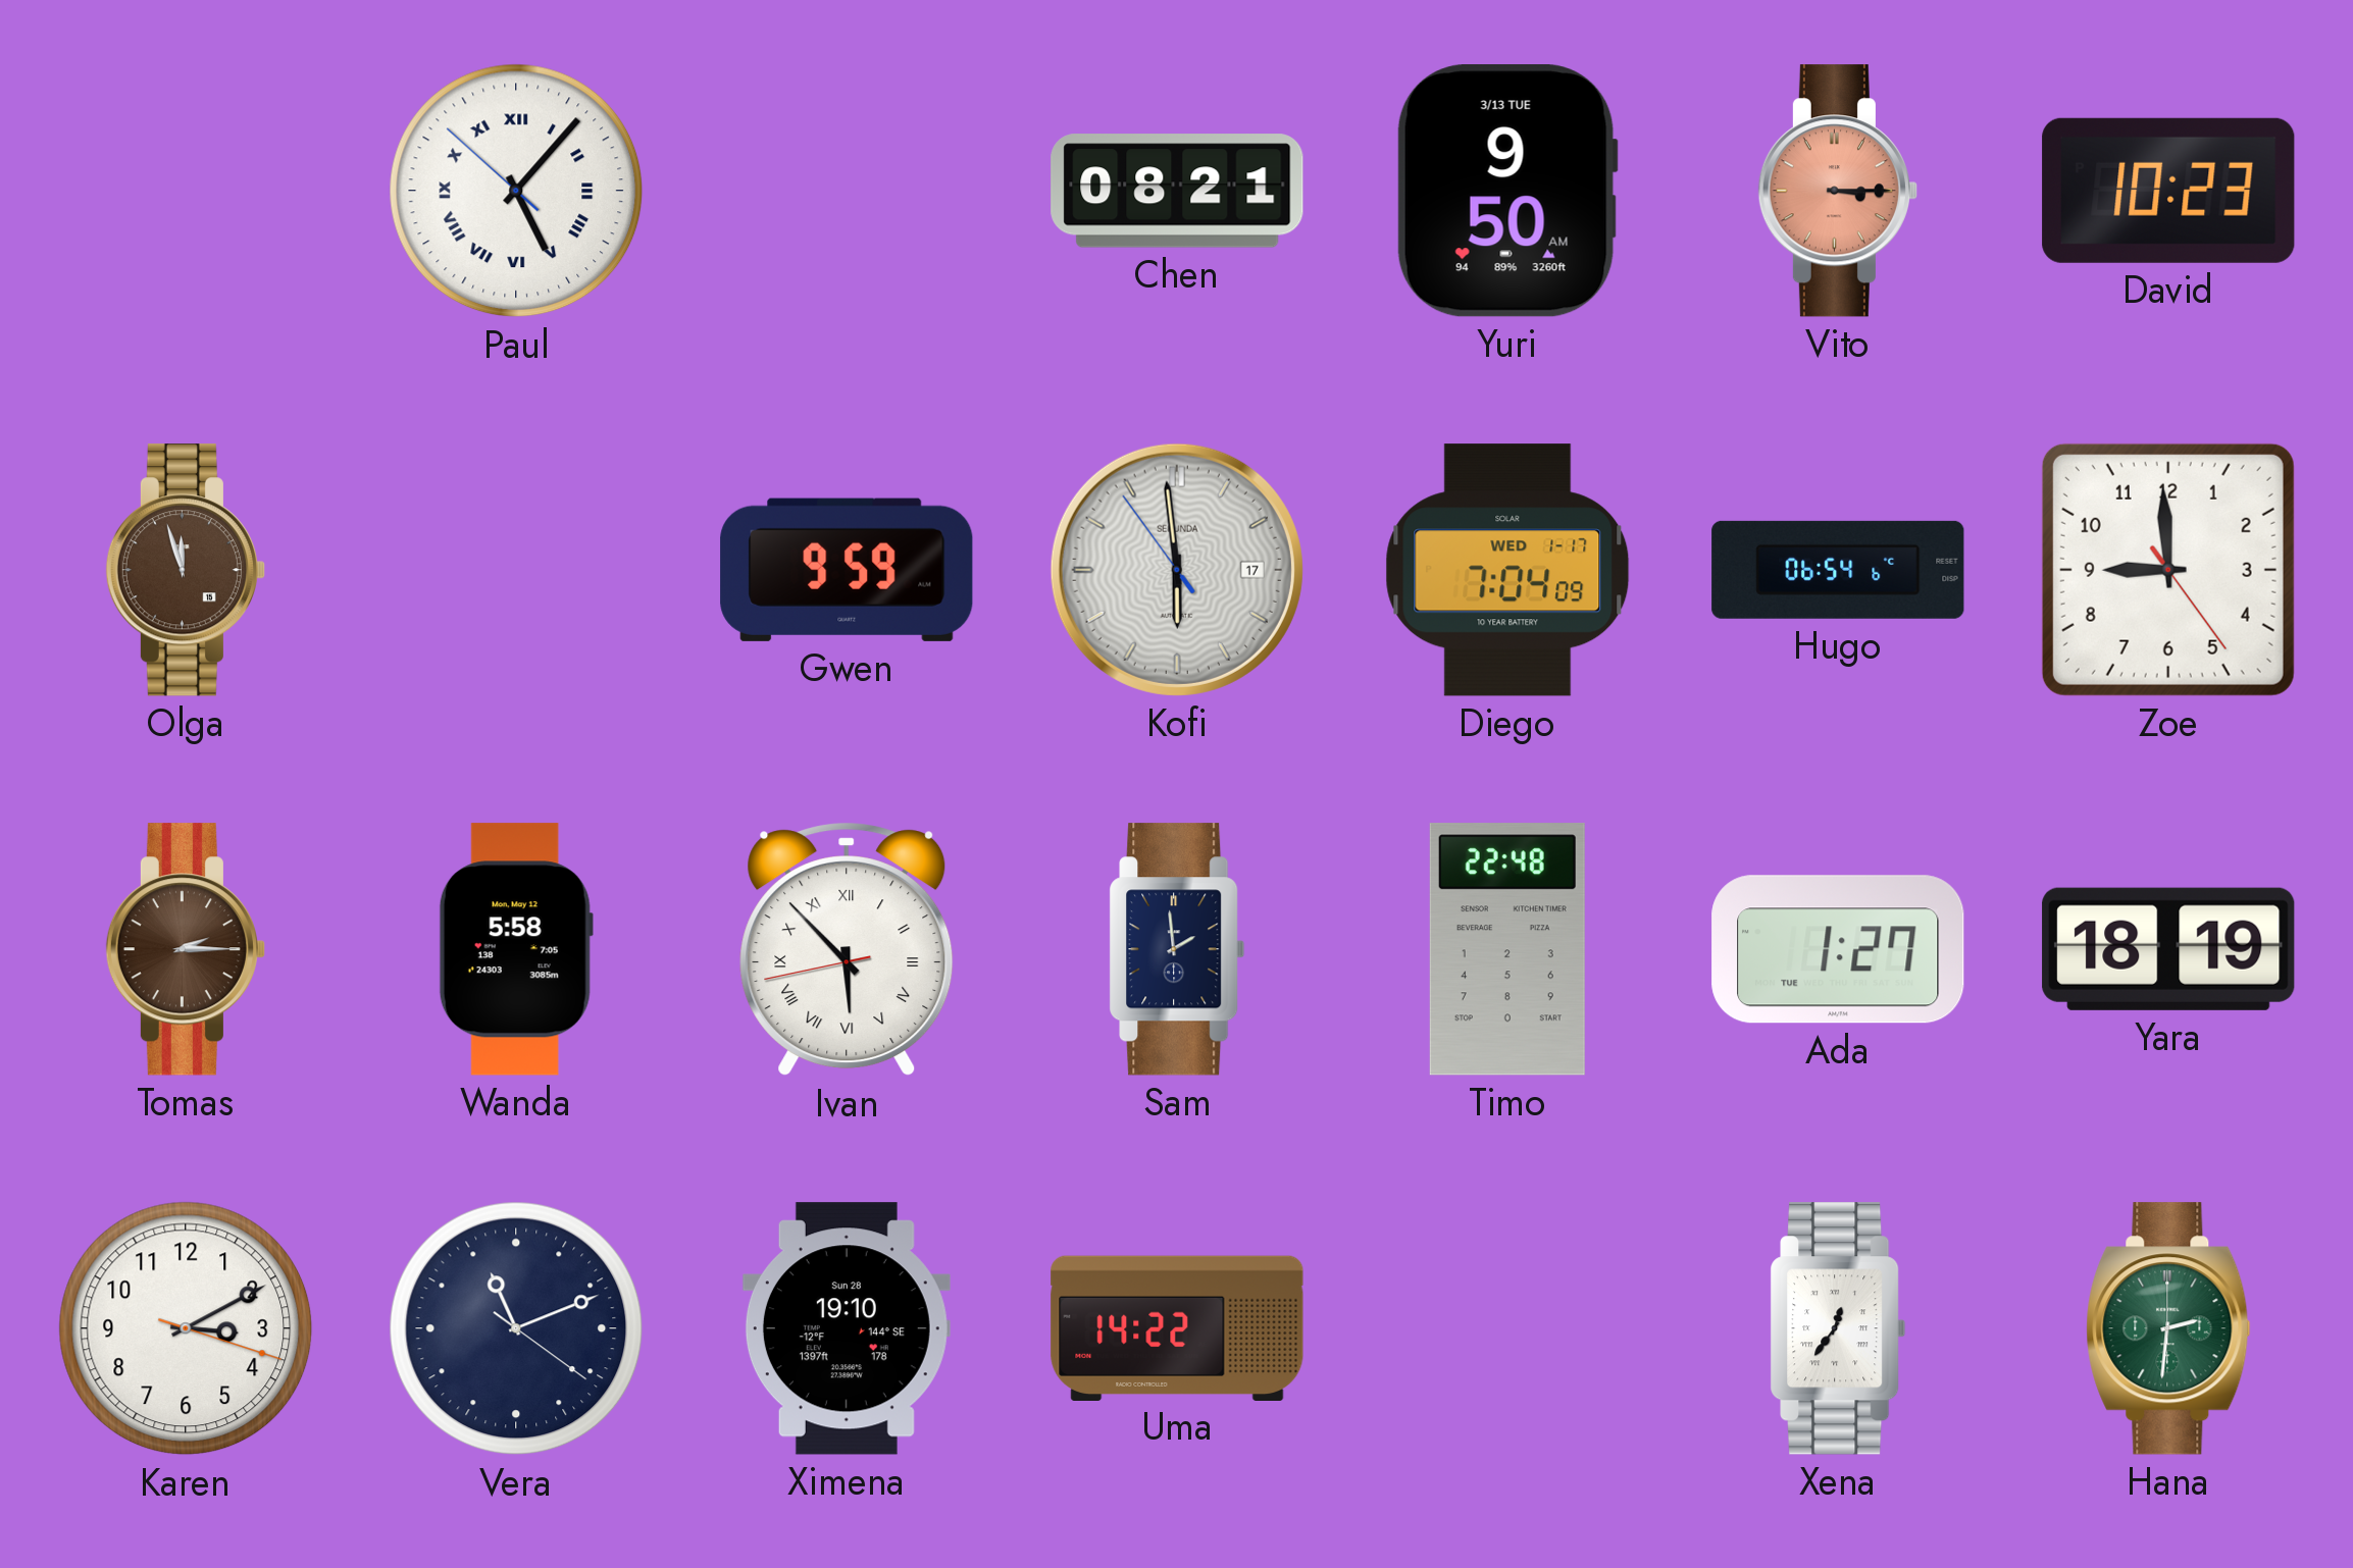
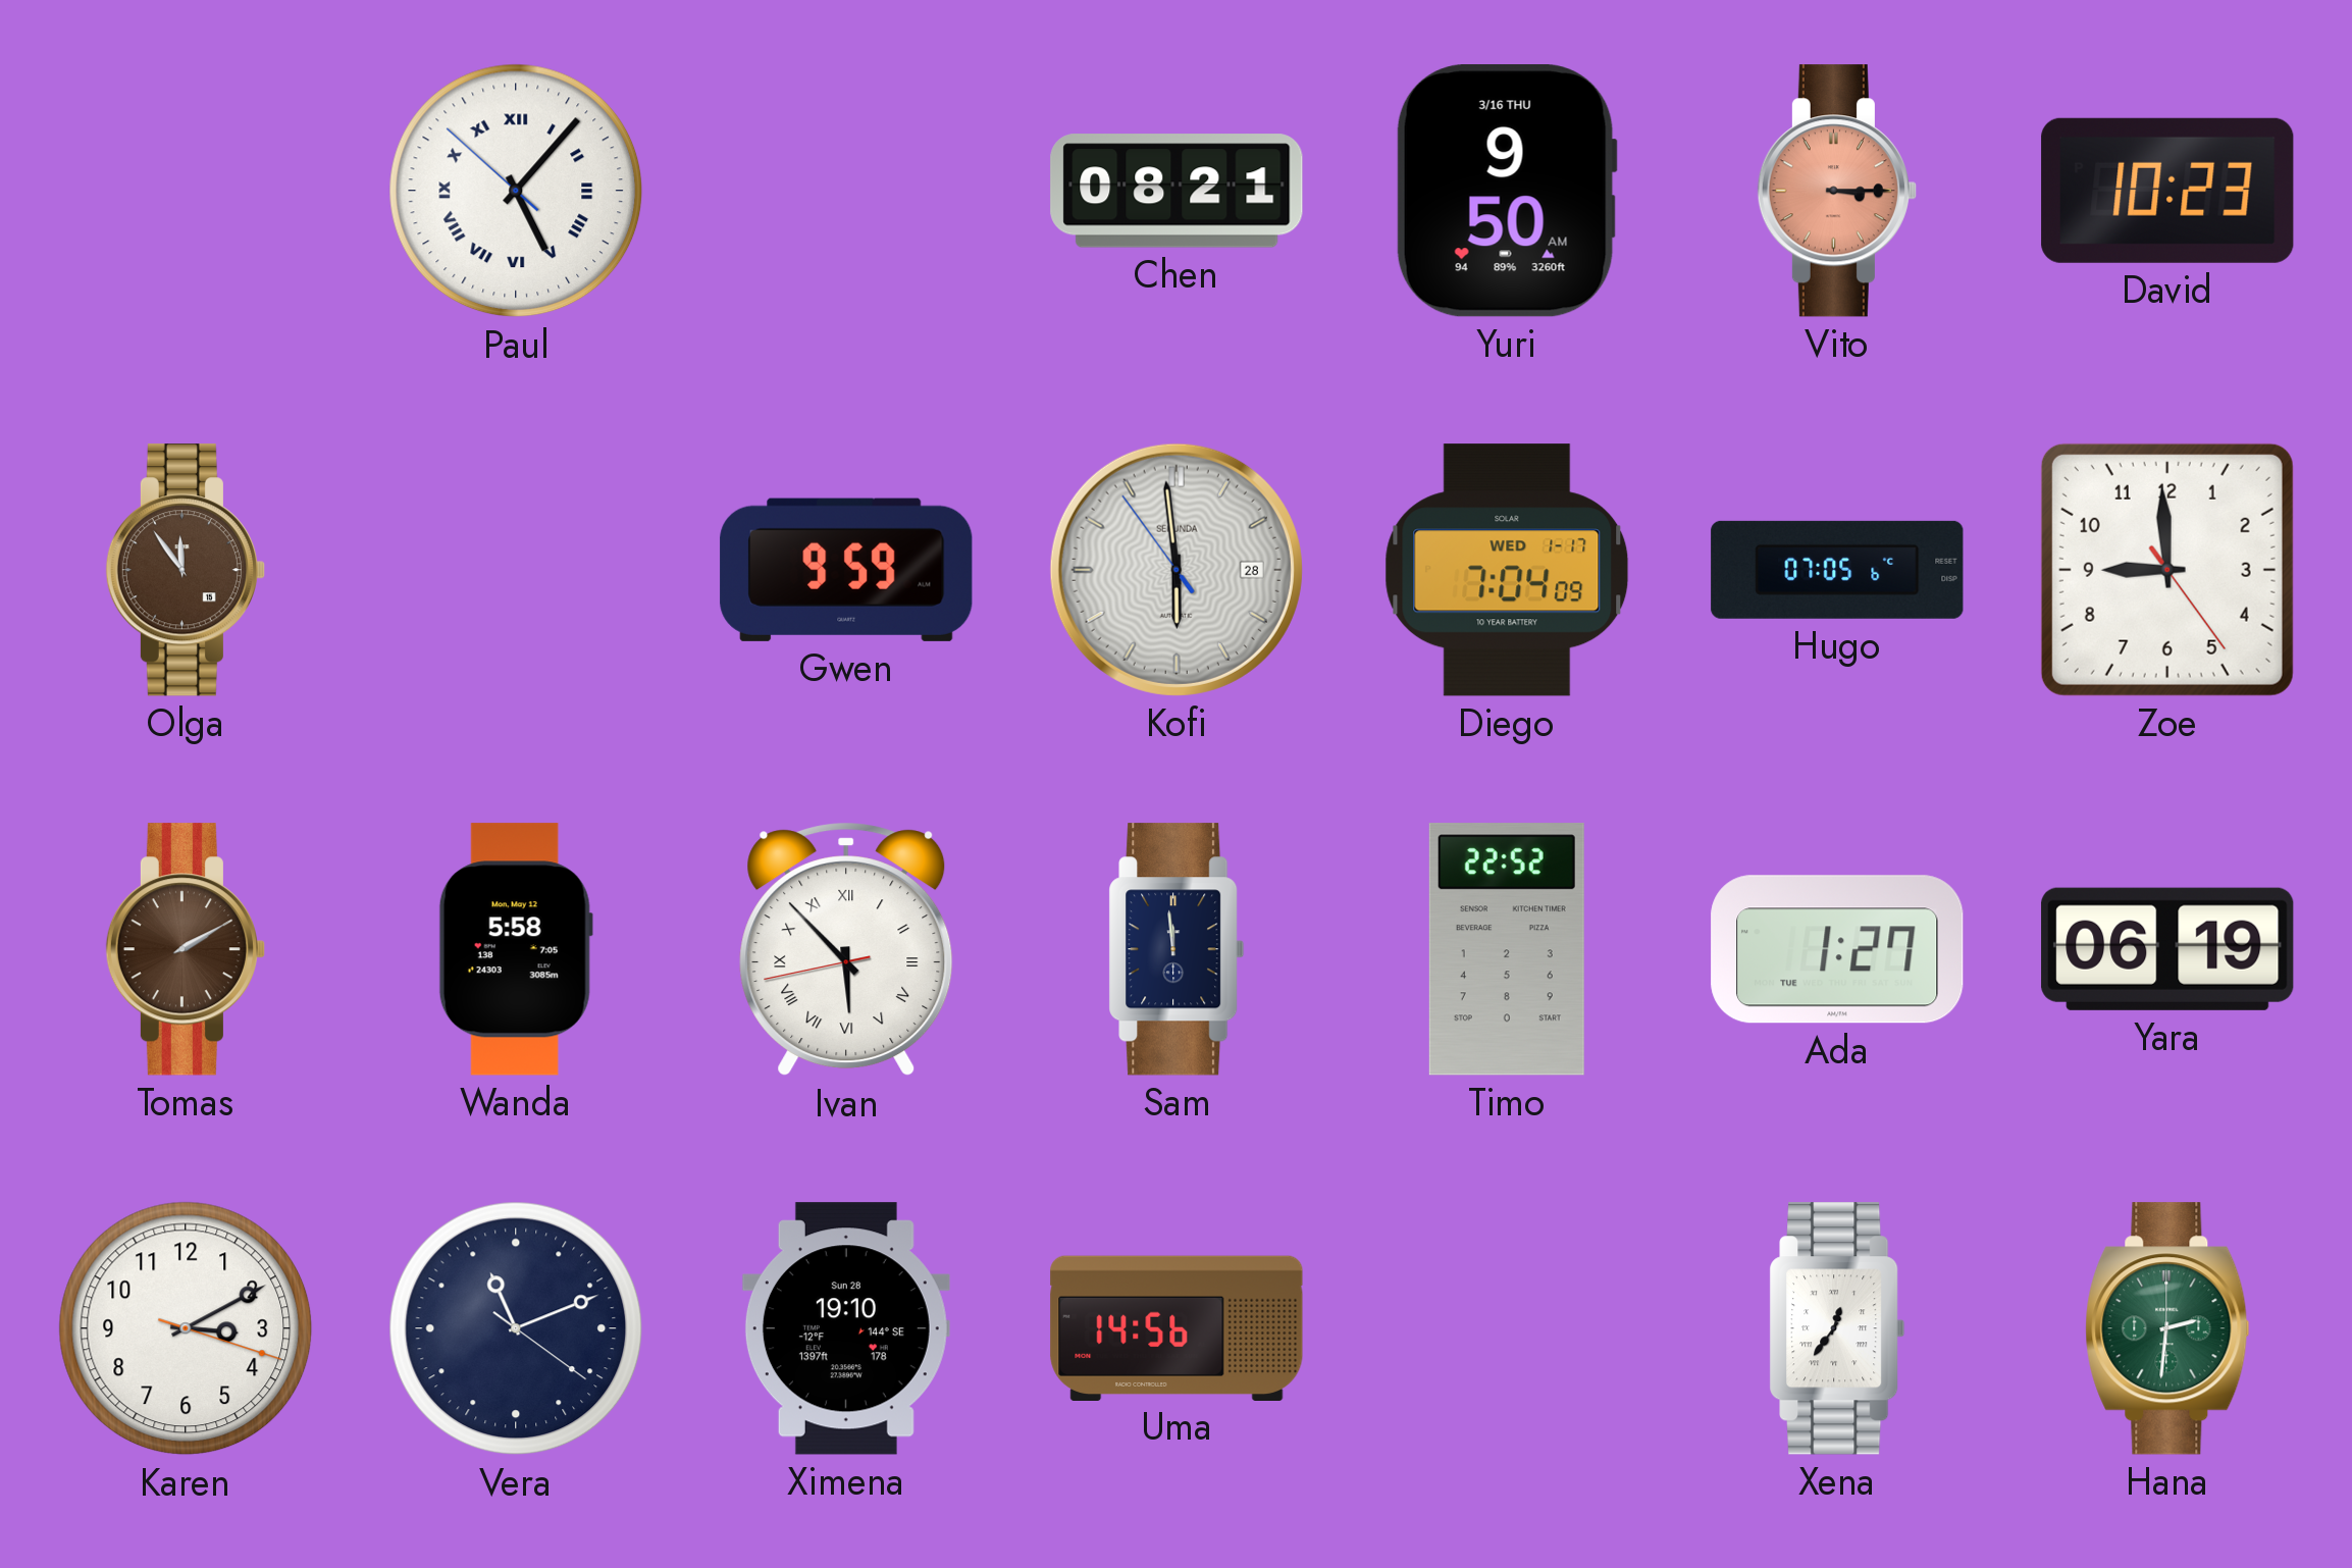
Yuri date: 3/13 TUE -> 3/16 THU
Olga: 11:57 -> 11:54
Kofi date: 17 -> 28
Hugo: 06:54 -> 07:05
Tomas: 2:15 -> 2:10
Sam: 1:59 -> 11:59
Timo: 22:48 -> 22:52
Yara: 18:19 -> 06:19
Uma: 14:22 -> 14:56
